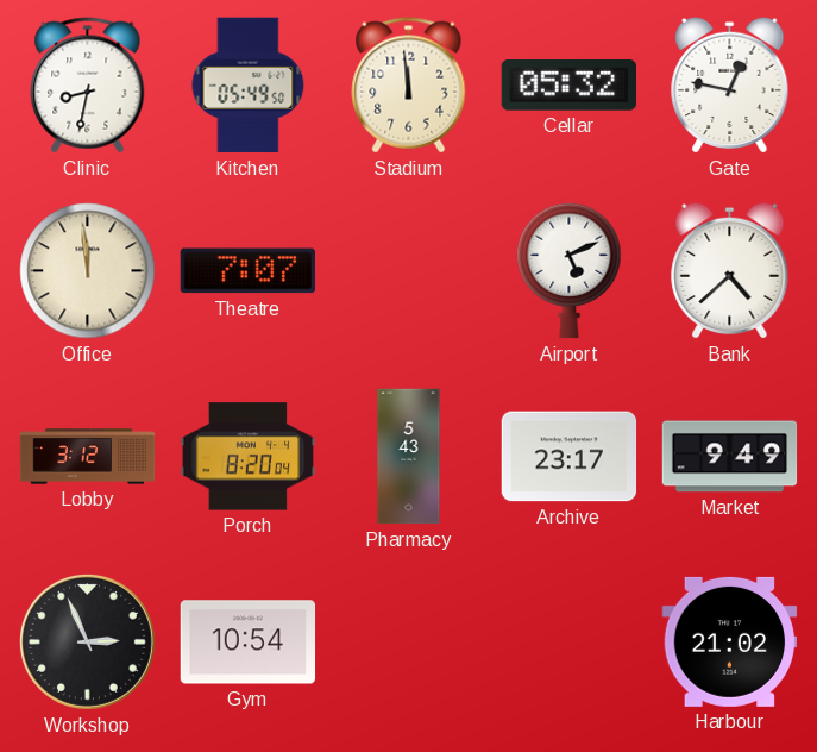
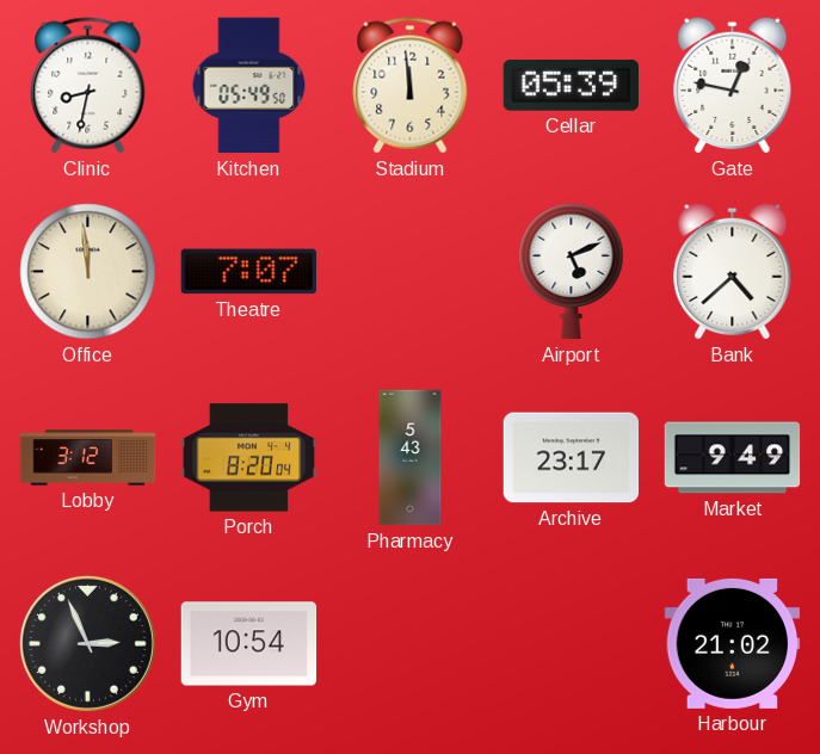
Cellar: 05:32 -> 05:39
